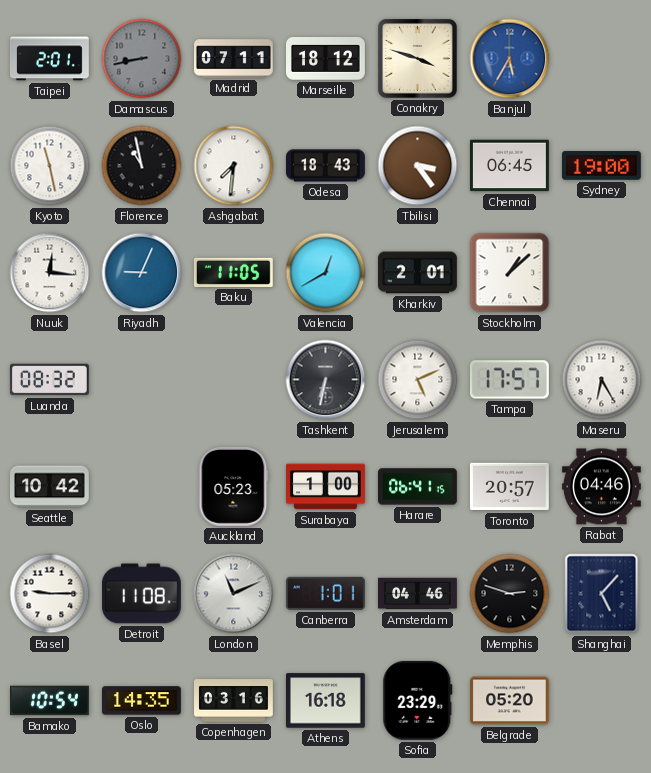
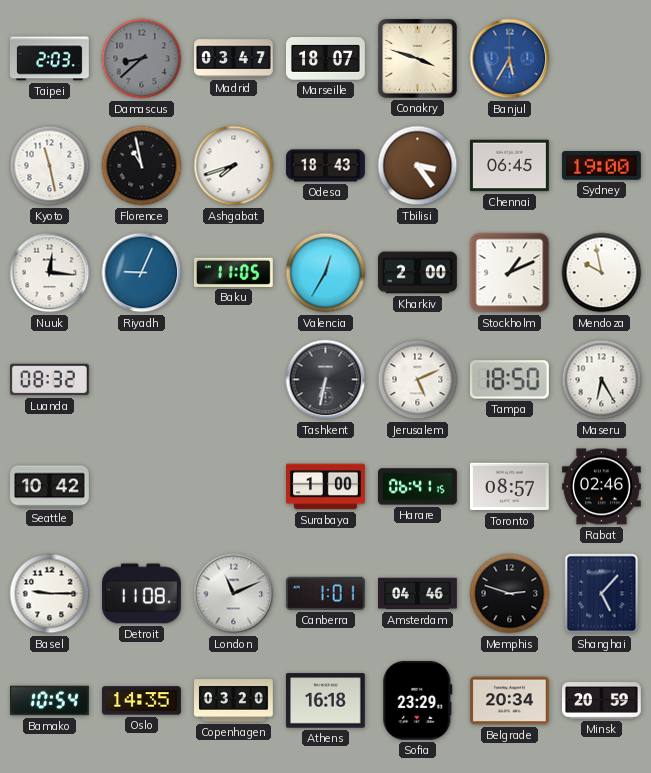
Taipei: 2:01 -> 2:03
Damascus: 8:43 -> 8:38
Madrid: 07:11 -> 03:47
Marseille: 18:12 -> 18:07
Ashgabat: 7:31 -> 7:42
Valencia: 12:40 -> 12:35
Kharkiv: 2:01 -> 2:00
Stockholm: 1:08 -> 1:11
Mendoza: none -> 9:58
Tampa: 17:57 -> 18:50
Auckland: 05:23 -> none
Toronto: 20:57 -> 08:57
Rabat: 04:46 -> 02:46
Copenhagen: 03:16 -> 03:20
Belgrade: 05:20 -> 20:34
Minsk: none -> 20:59
